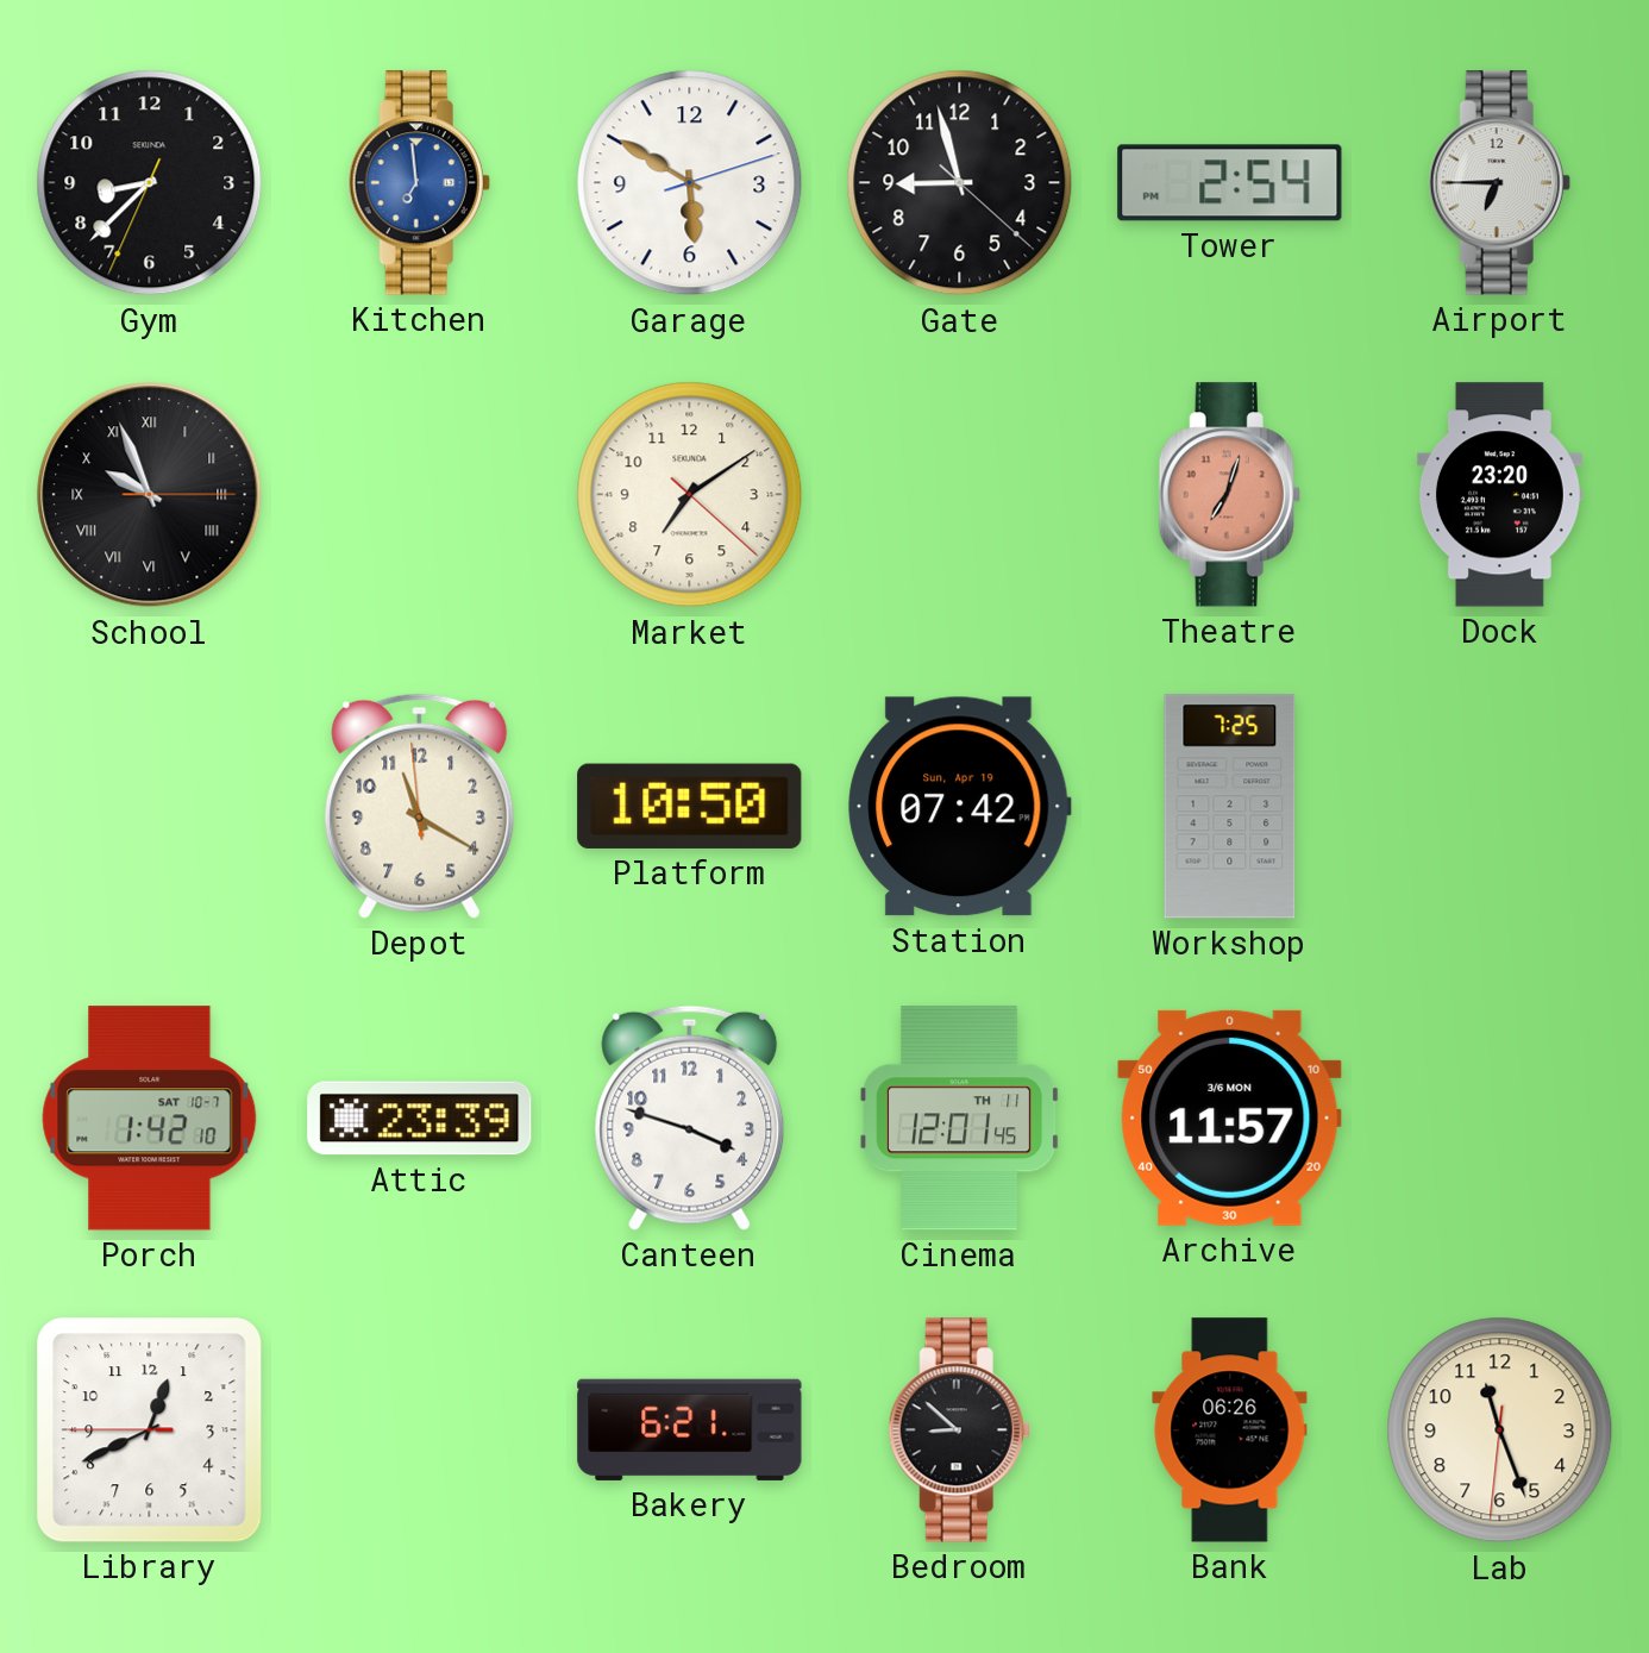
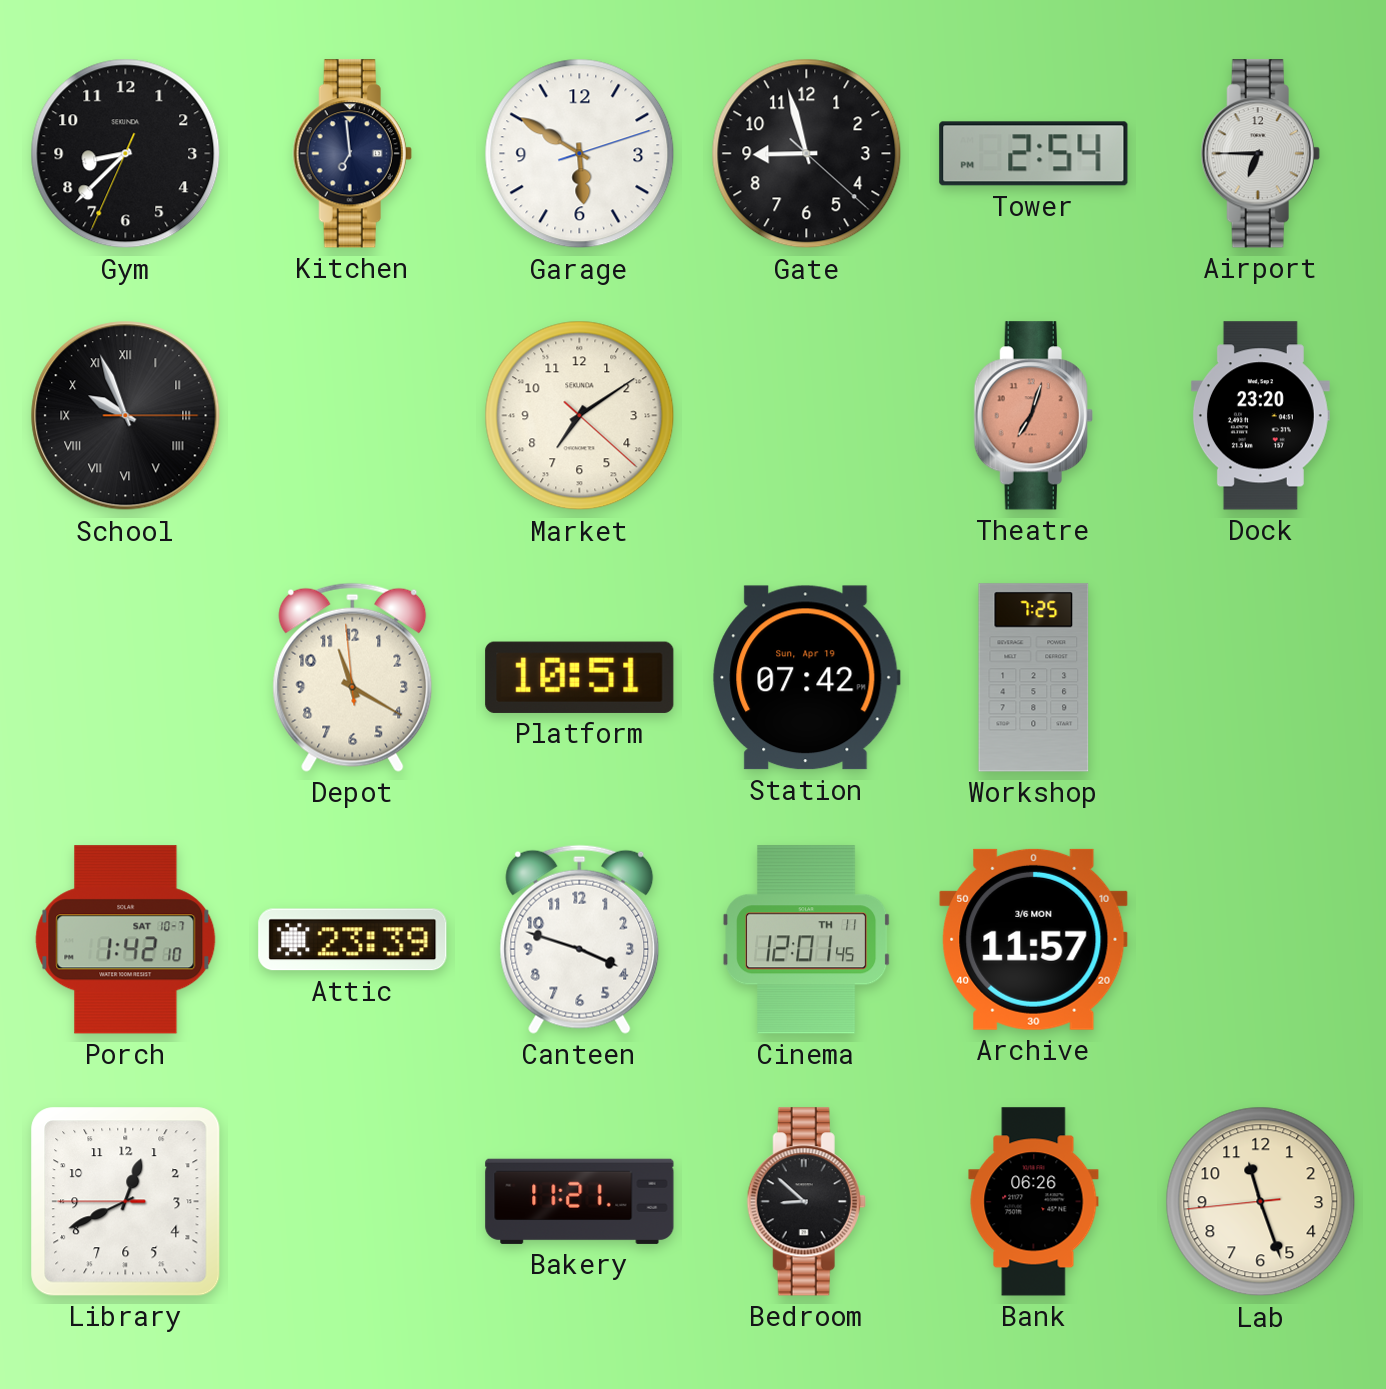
Kitchen dial: blue -> navy
Platform: 10:50 -> 10:51
Bakery: 6:21 -> 11:21
Lab: 11:26:31 -> 11:26:44
